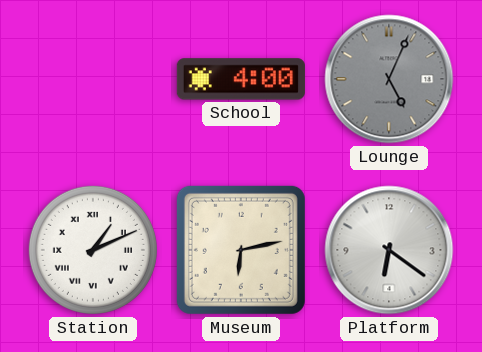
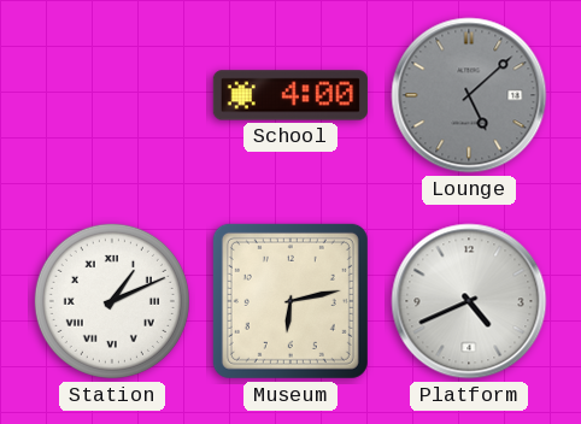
Lounge: 5:04 -> 5:08
Platform: 6:21 -> 4:41
